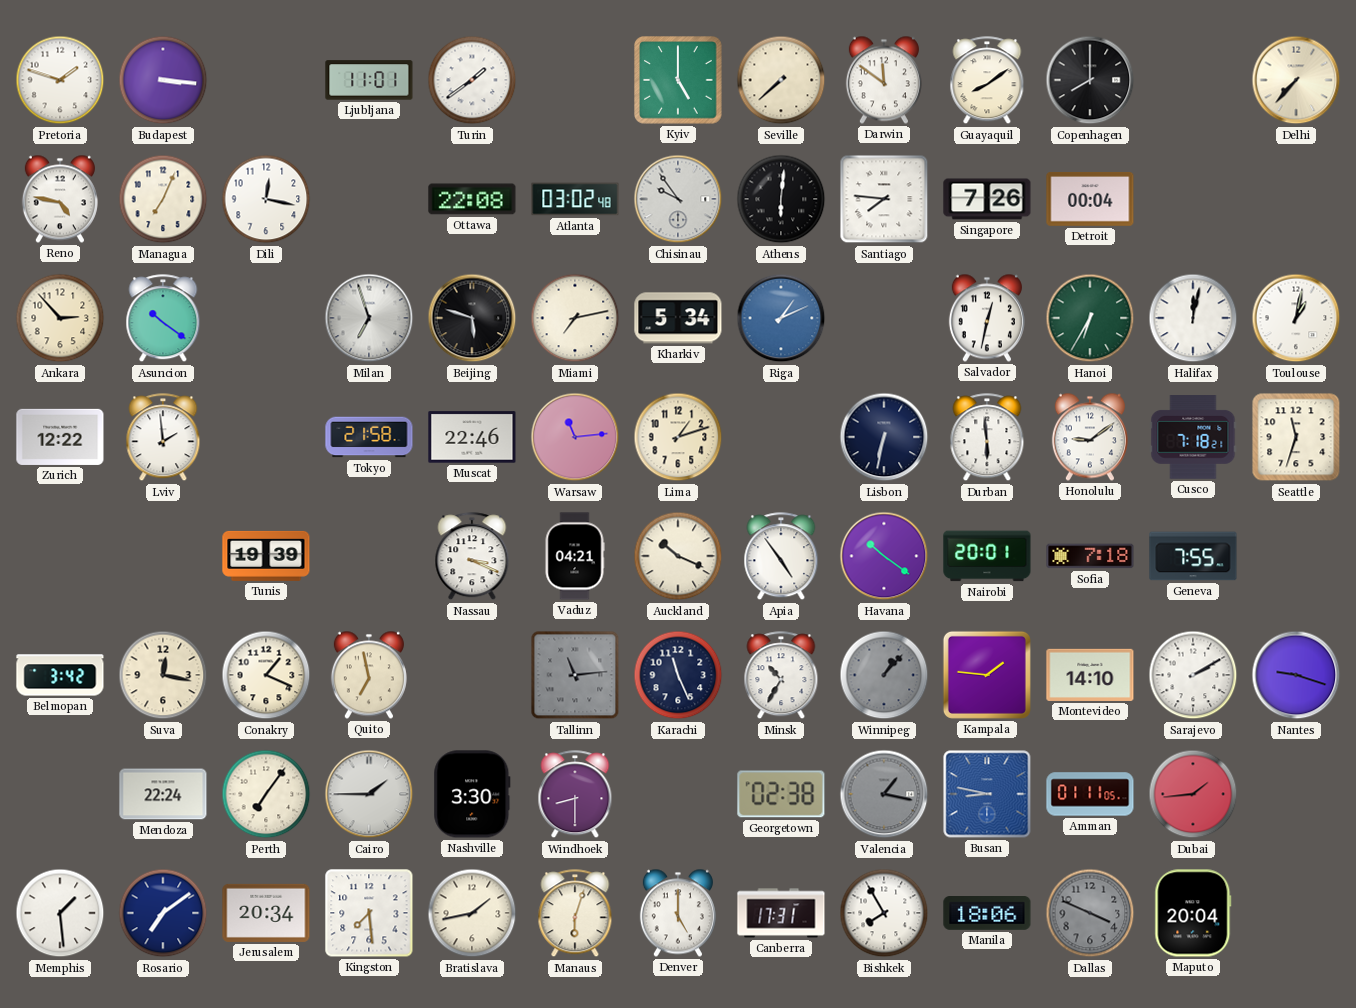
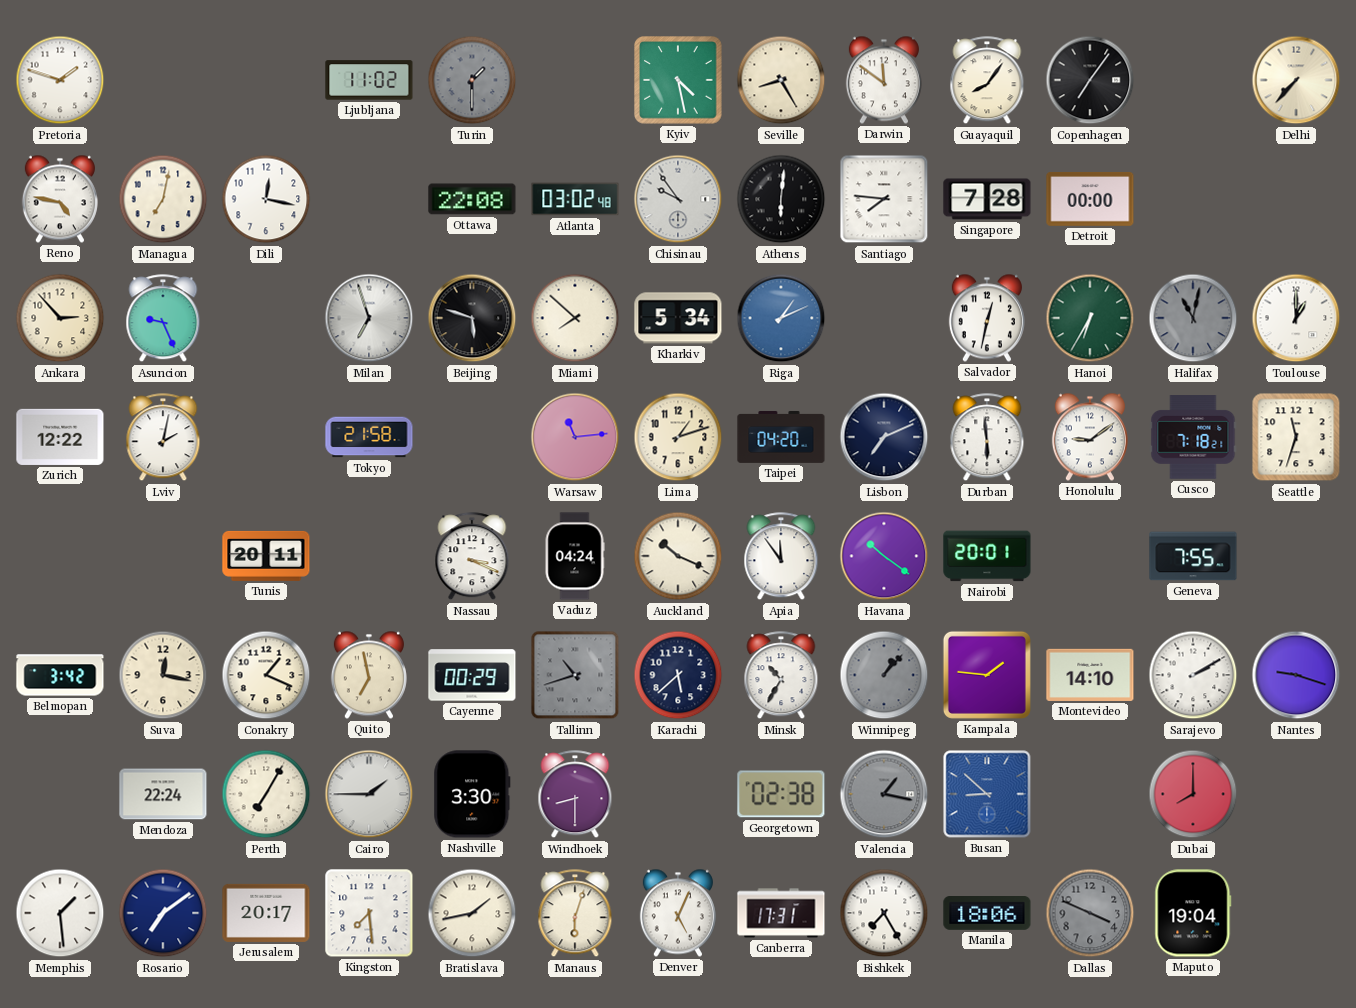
Budapest: 3:16 -> none
Ljubljana: 11:01 -> 11:02
Turin: 1:39 -> 1:30
Turin dial: white -> grey
Kyiv: 5:00 -> 4:28
Seville: 7:38 -> 8:25
Guayaquil: 8:09 -> 8:06
Copenhagen: 8:00 -> 7:06
Managua: 7:04 -> 7:02
Singapore: 7:26 -> 7:28
Detroit: 00:04 -> 00:00
Asuncion: 10:21 -> 9:26
Miami: 7:13 -> 7:52
Halifax: 12:02 -> 11:02
Halifax dial: white -> grey
Toulouse: 1:02 -> 1:00
Lviv: 1:59 -> 2:02
Muscat: 22:46 -> none
Taipei: none -> 04:20
Lisbon: 6:32 -> 7:11
Tunis: 19:39 -> 20:11
Vaduz: 04:21 -> 04:24
Apia: 4:54 -> 11:54
Sofia: 7:18 -> none
Cayenne: none -> 00:29
Tallinn: 11:14 -> 10:42
Karachi: 11:26 -> 5:38
Perth: 7:06 -> 7:05
Busan: 8:47 -> 8:52
Amman: 01:11 -> none
Dubai: 1:44 -> 8:00
Jerusalem: 20:34 -> 20:17
Denver: 5:00 -> 5:04
Bishkek: 7:55 -> 7:25
Maputo: 20:04 -> 19:04
